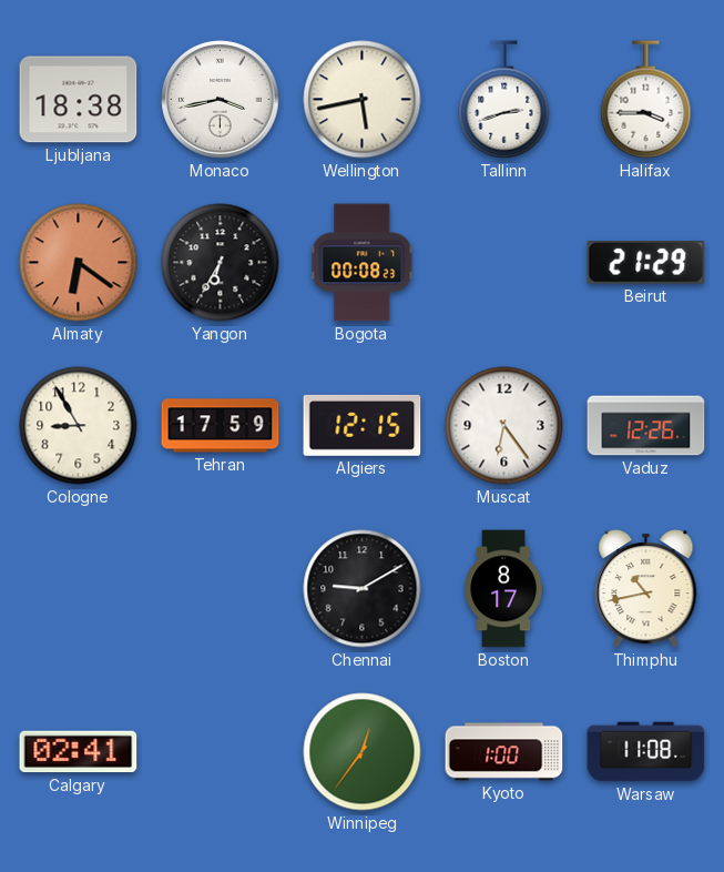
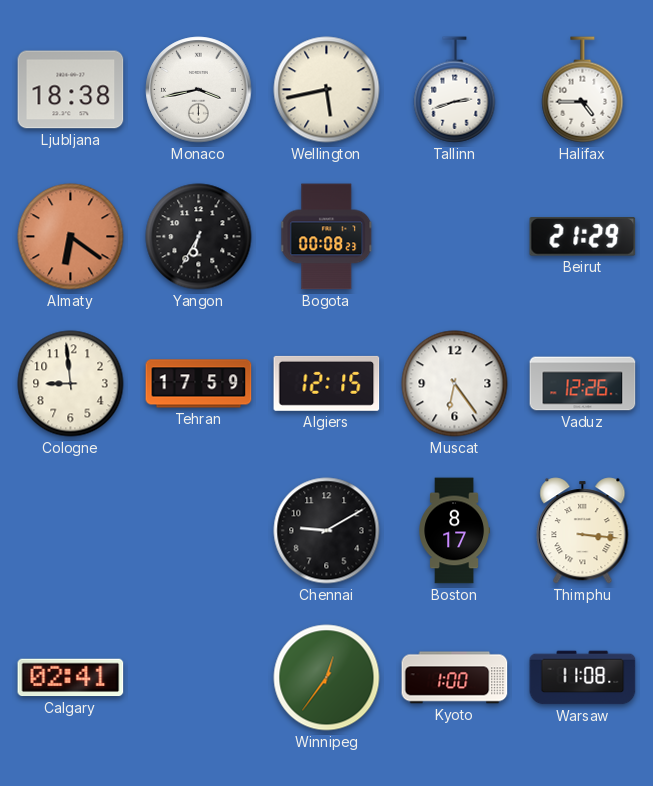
Halifax: 3:45 -> 4:45
Cologne: 8:55 -> 8:59
Thimphu: 10:43 -> 3:16
